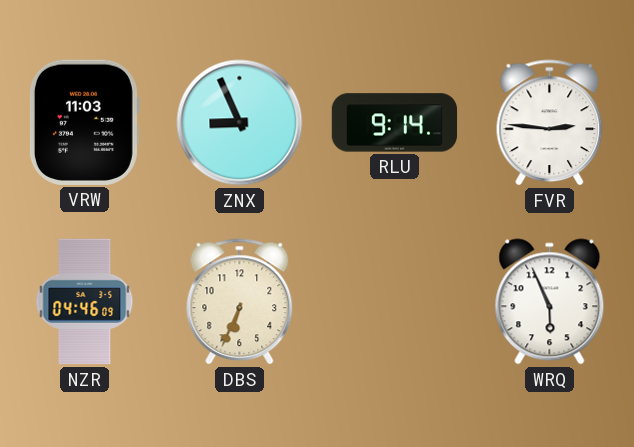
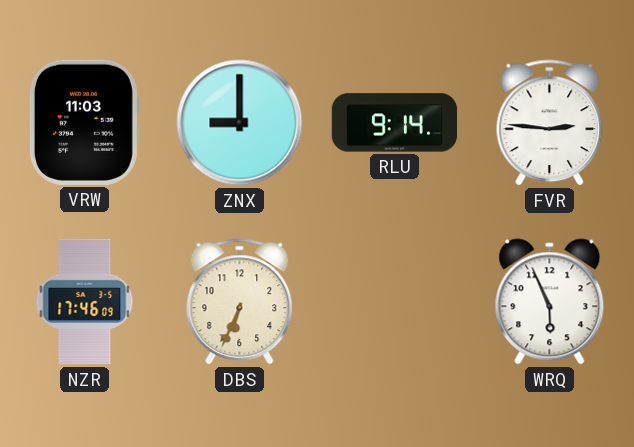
ZNX: 8:56 -> 9:00
NZR: 04:46 -> 17:46
